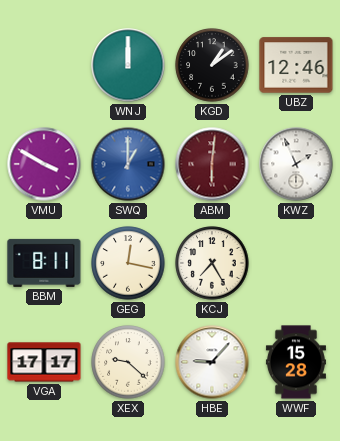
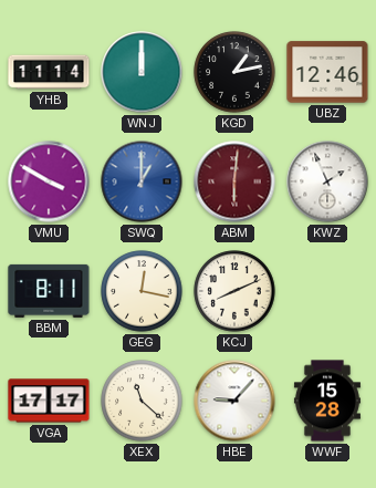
YHB: none -> 11:14
KGD: 1:09 -> 1:13
KCJ: 7:25 -> 8:11
XEX: 9:22 -> 11:22
